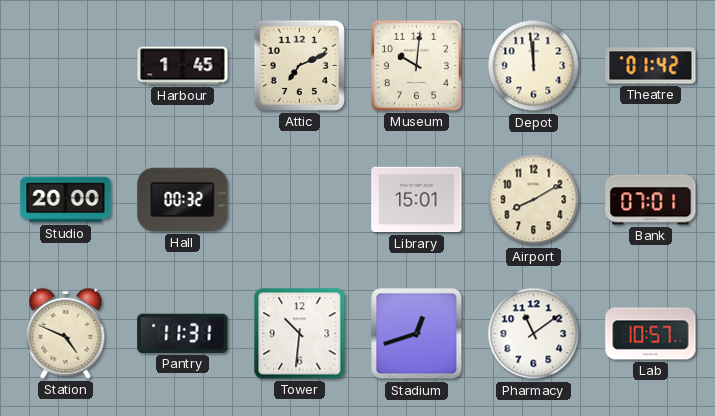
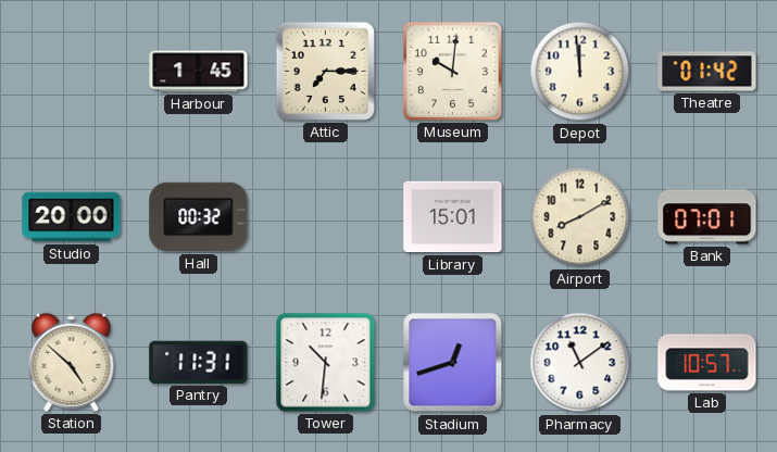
Attic: 7:11 -> 7:15
Station: 4:49 -> 4:52
